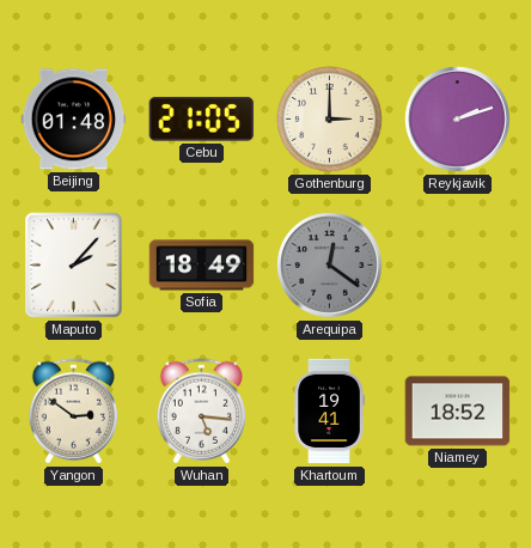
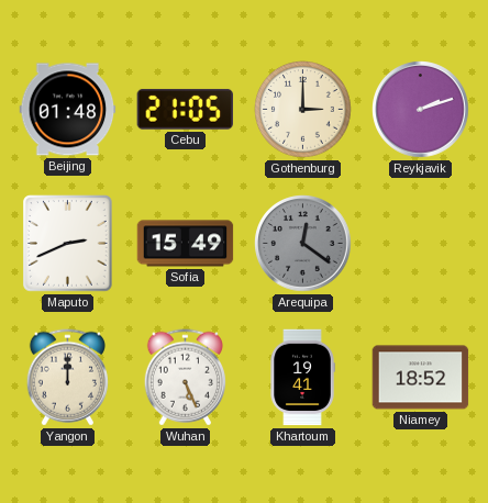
Maputo: 2:07 -> 2:41
Sofia: 18:49 -> 15:49
Yangon: 2:51 -> 12:00
Wuhan: 5:16 -> 5:26
